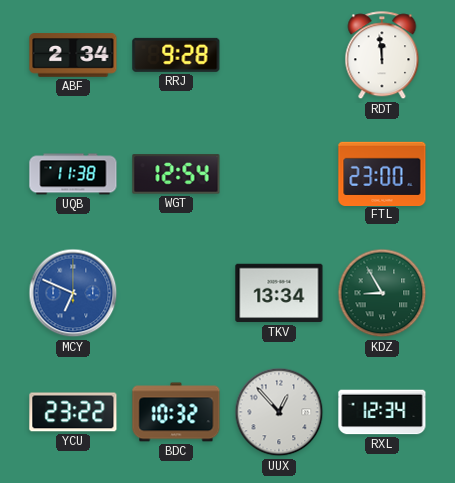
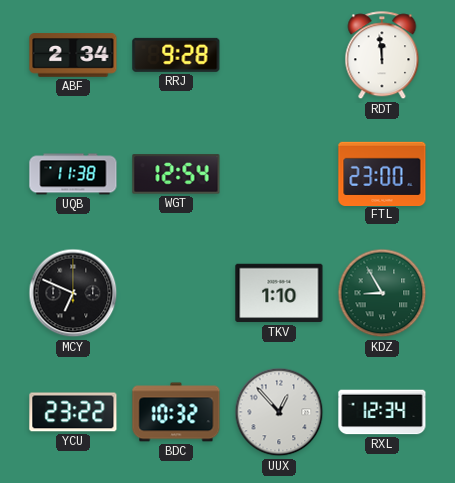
MCY dial: blue -> black
TKV: 13:34 -> 1:10
